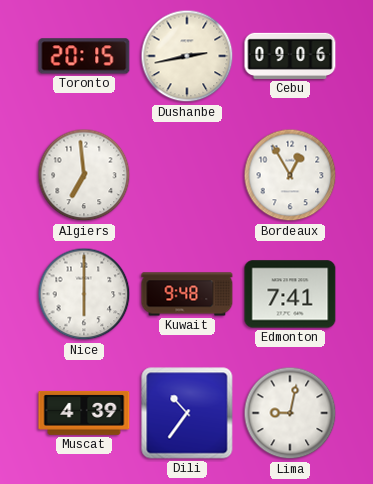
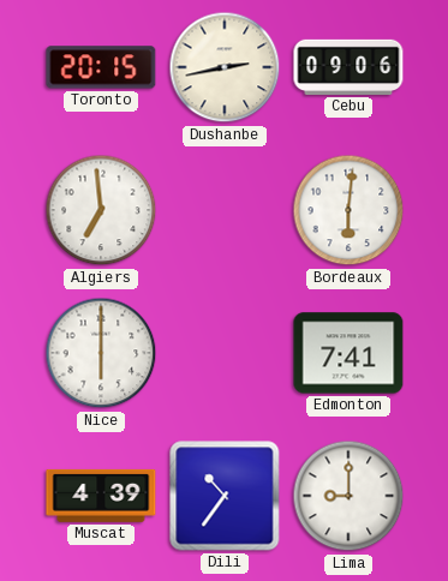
Bordeaux: 12:55 -> 6:01
Kuwait: 9:48 -> none
Lima: 9:02 -> 9:00
